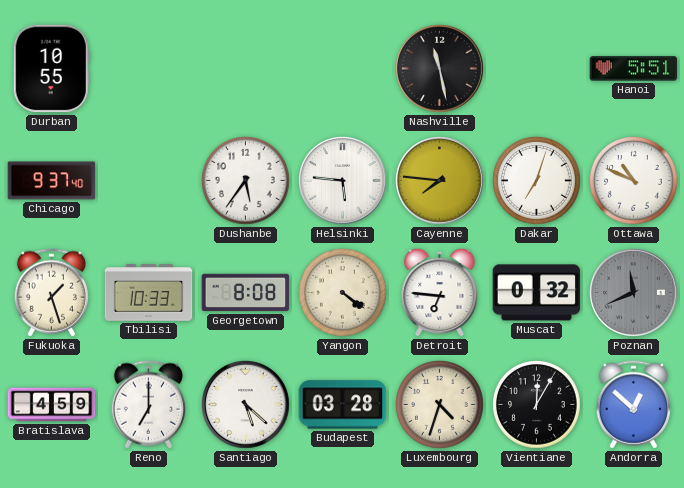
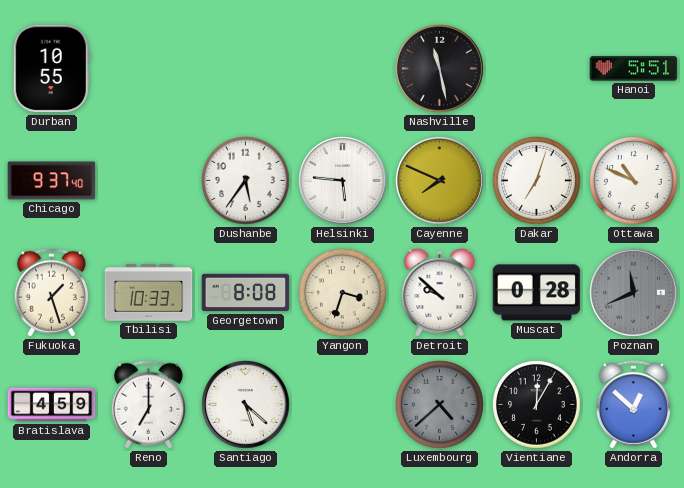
Cayenne: 7:46 -> 7:49
Yangon: 4:21 -> 3:33
Detroit: 6:46 -> 9:52
Muscat: 0:32 -> 0:28
Budapest: 03:28 -> none
Luxembourg: 4:33 -> 4:38
Luxembourg dial: cream -> grey
